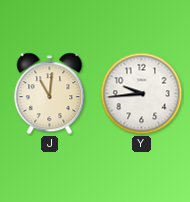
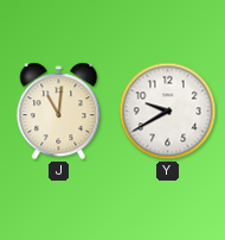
Y: 9:44 -> 9:40
